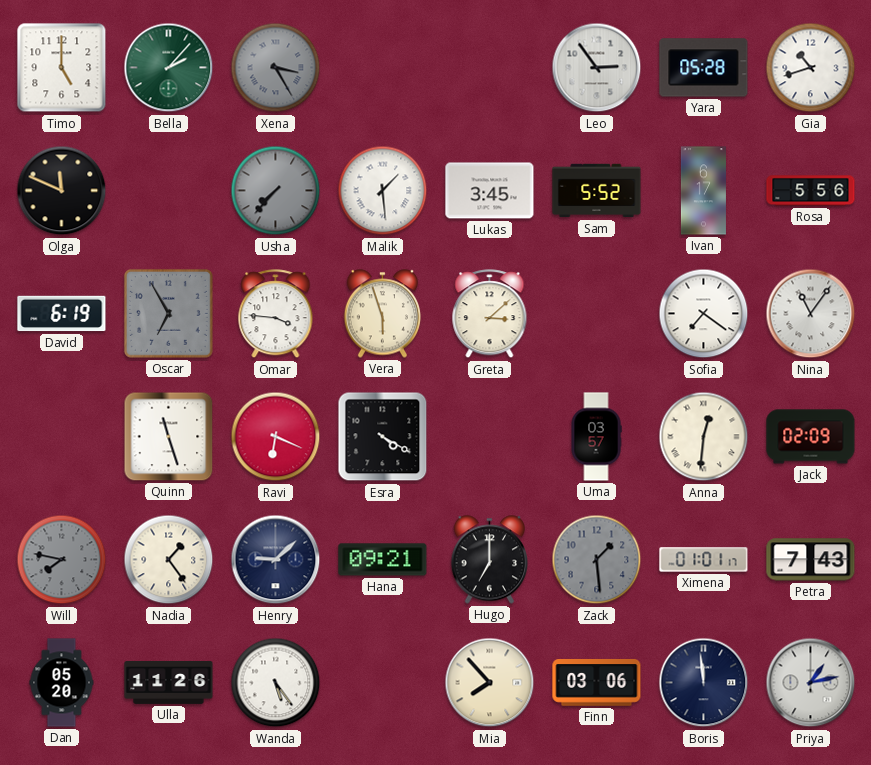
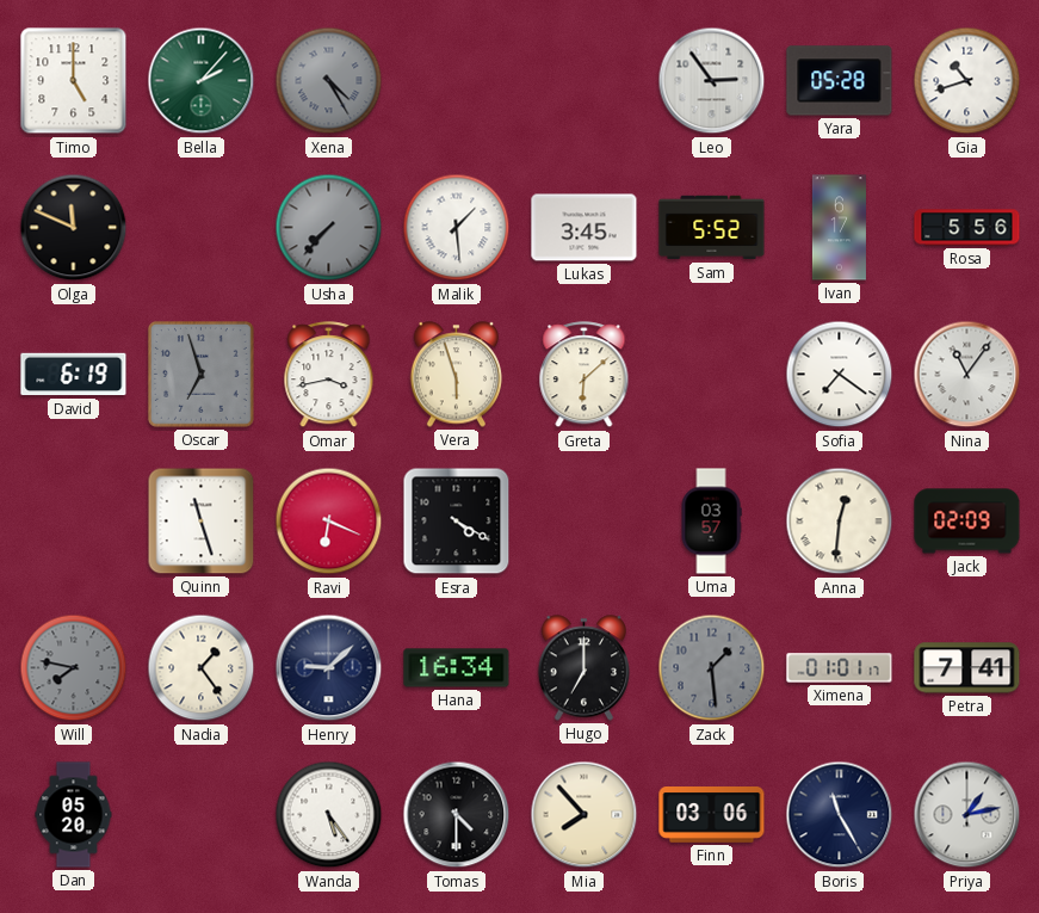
Xena: 3:25 -> 4:25
Oscar: 6:55 -> 6:57
Omar: 3:46 -> 3:43
Greta: 3:08 -> 6:08
Hana: 09:21 -> 16:34
Petra: 7:43 -> 7:41
Ulla: 11:26 -> none
Tomas: none -> 4:30
Boris: 11:59 -> 11:25
